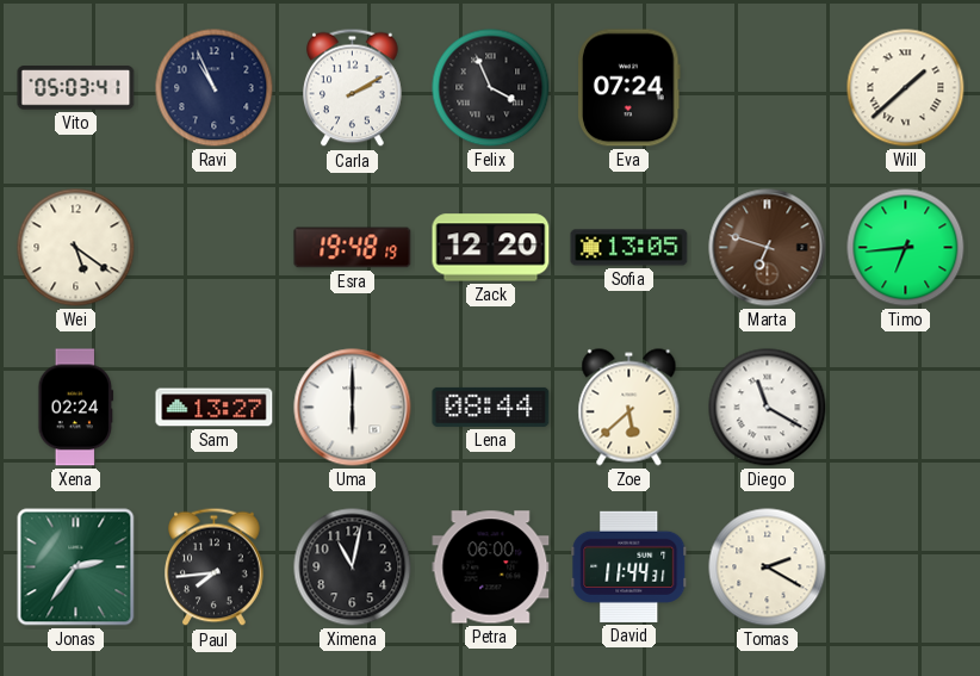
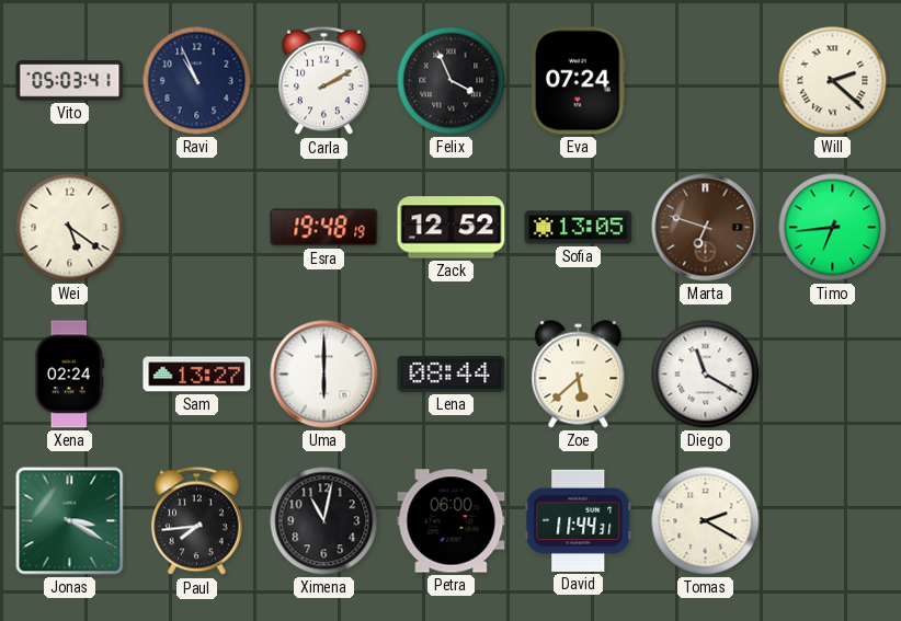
Will: 1:38 -> 2:22
Zack: 12:20 -> 12:52
Jonas: 2:36 -> 3:20
